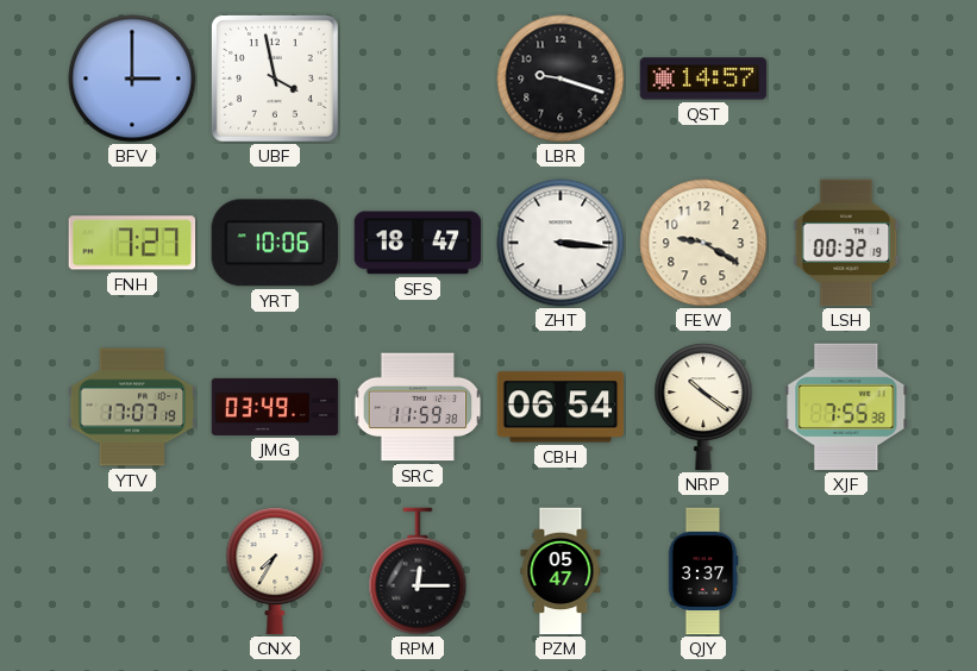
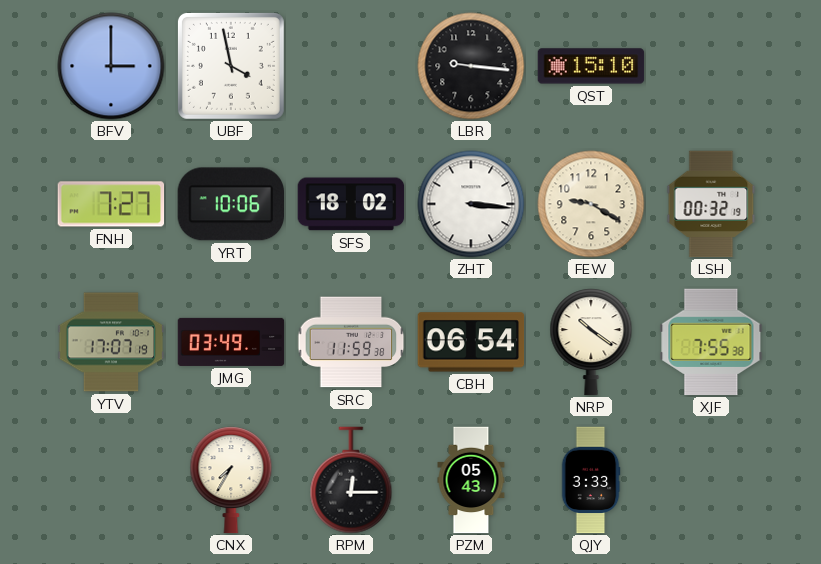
LBR: 9:18 -> 9:16
QST: 14:57 -> 15:10
SFS: 18:47 -> 18:02
PZM: 05:47 -> 05:43
QJY: 3:37 -> 3:33
